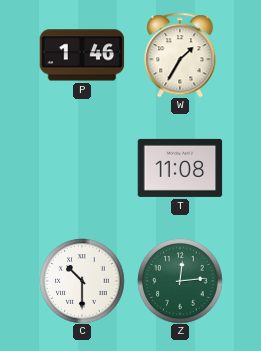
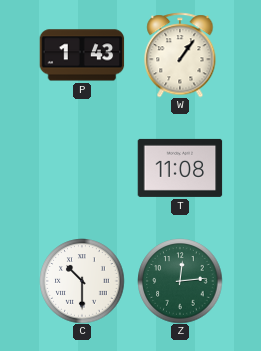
P: 1:46 -> 1:43
W: 1:35 -> 1:06
